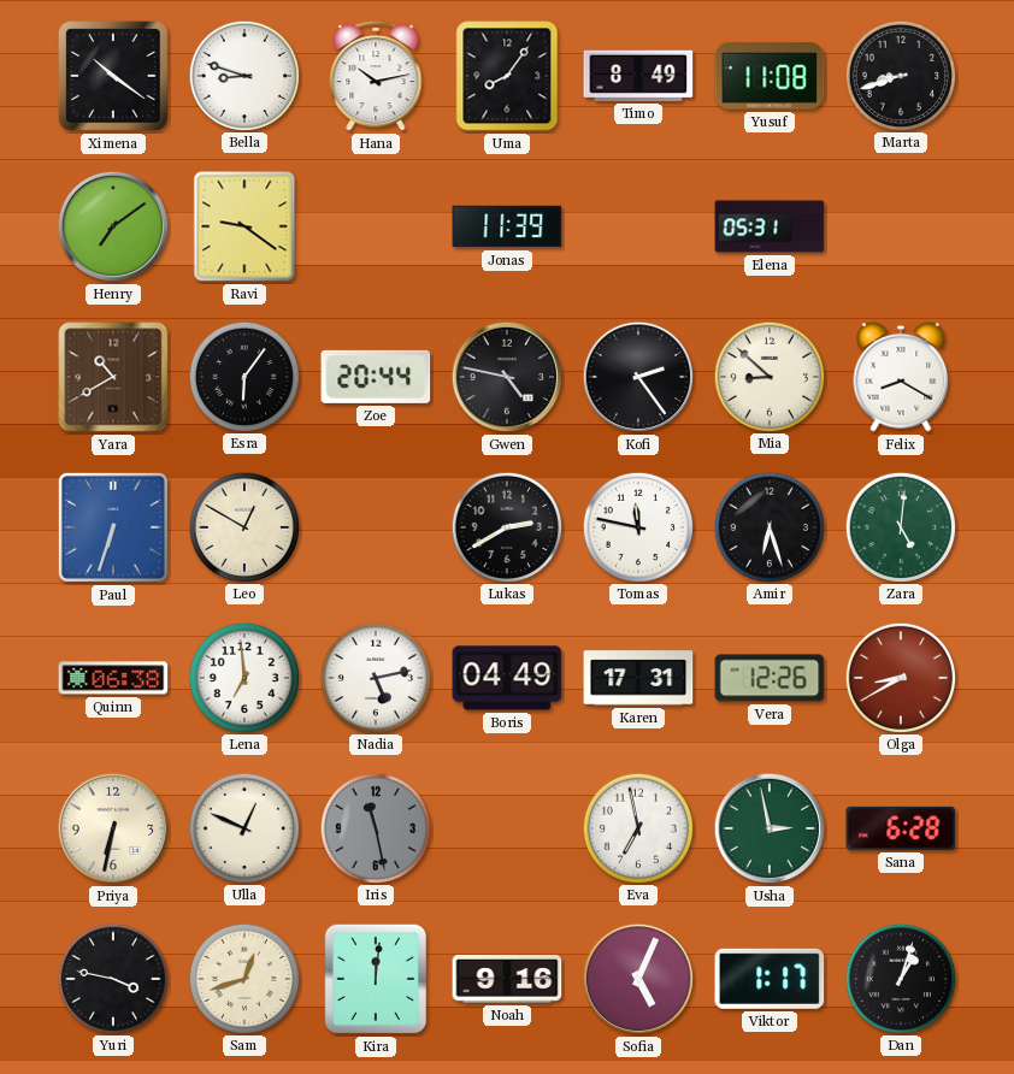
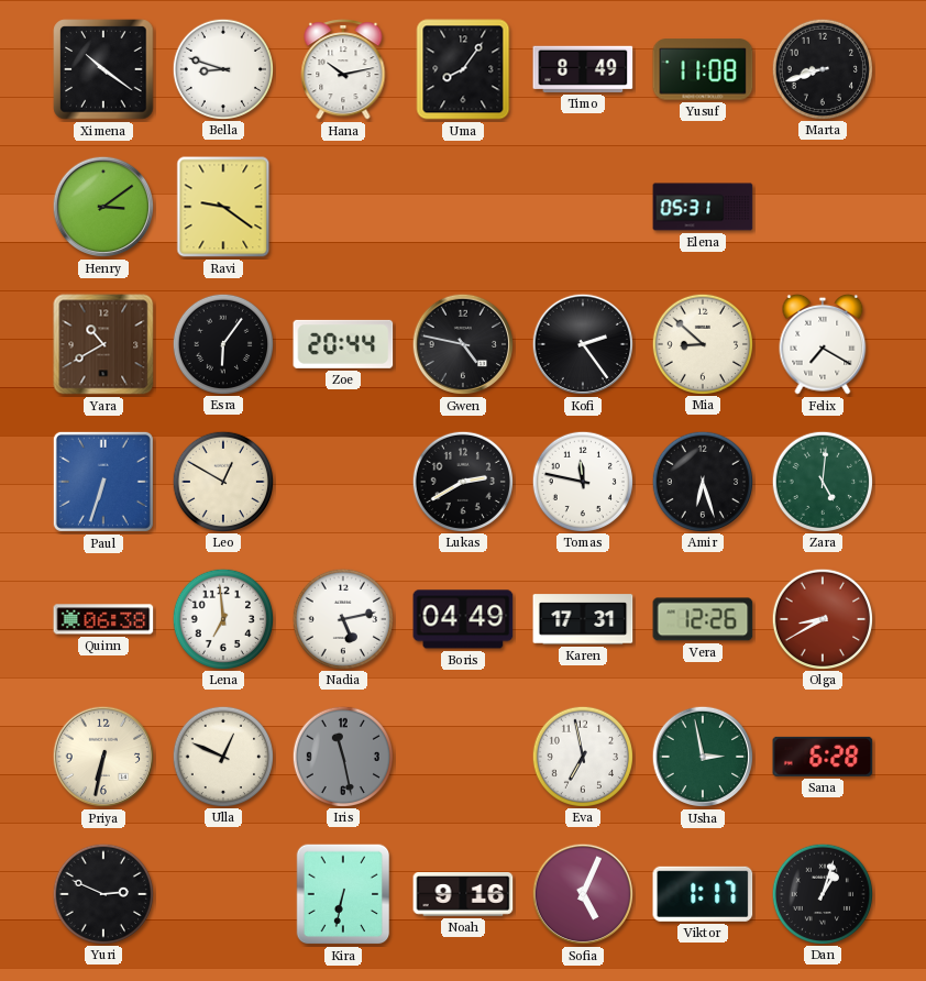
Henry: 7:09 -> 3:09
Jonas: 11:39 -> none
Felix: 8:20 -> 7:20
Yuri: 3:47 -> 2:49
Sam: 12:42 -> none
Kira: 12:01 -> 6:32
